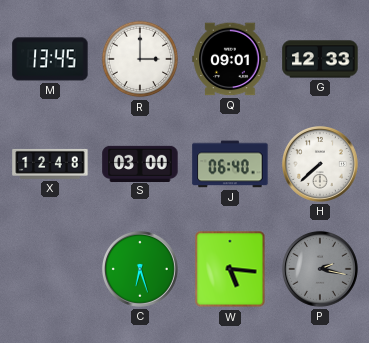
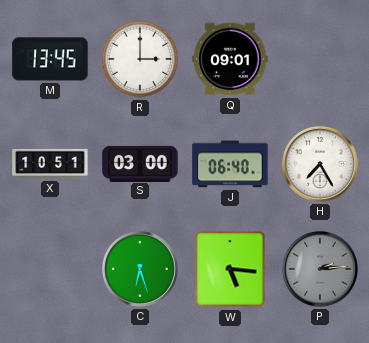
G: 12:33 -> none
X: 12:48 -> 10:51
H: 7:38 -> 7:25
P: 2:17 -> 2:14
